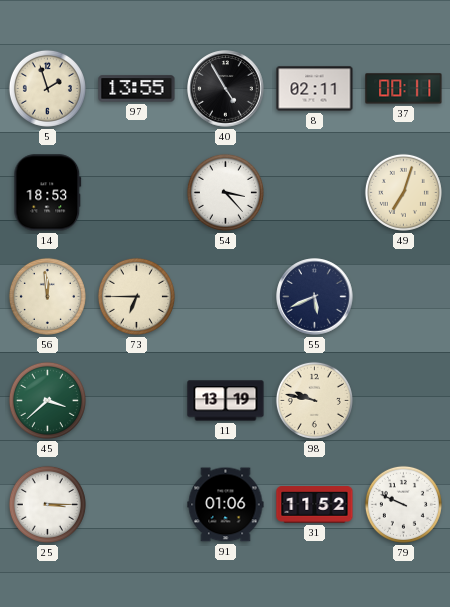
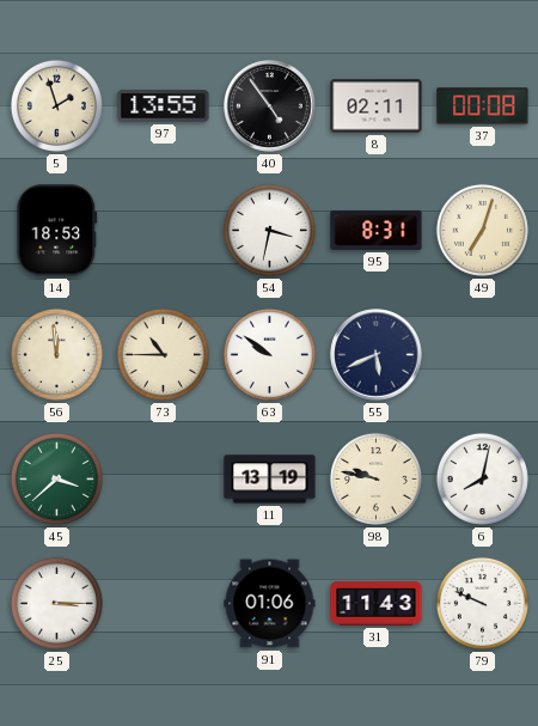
40: 4:55 -> 4:54
37: 00:11 -> 00:08
54: 3:23 -> 3:32
95: none -> 8:31
73: 6:45 -> 10:45
63: none -> 9:51
6: none -> 8:02
31: 11:52 -> 11:43
